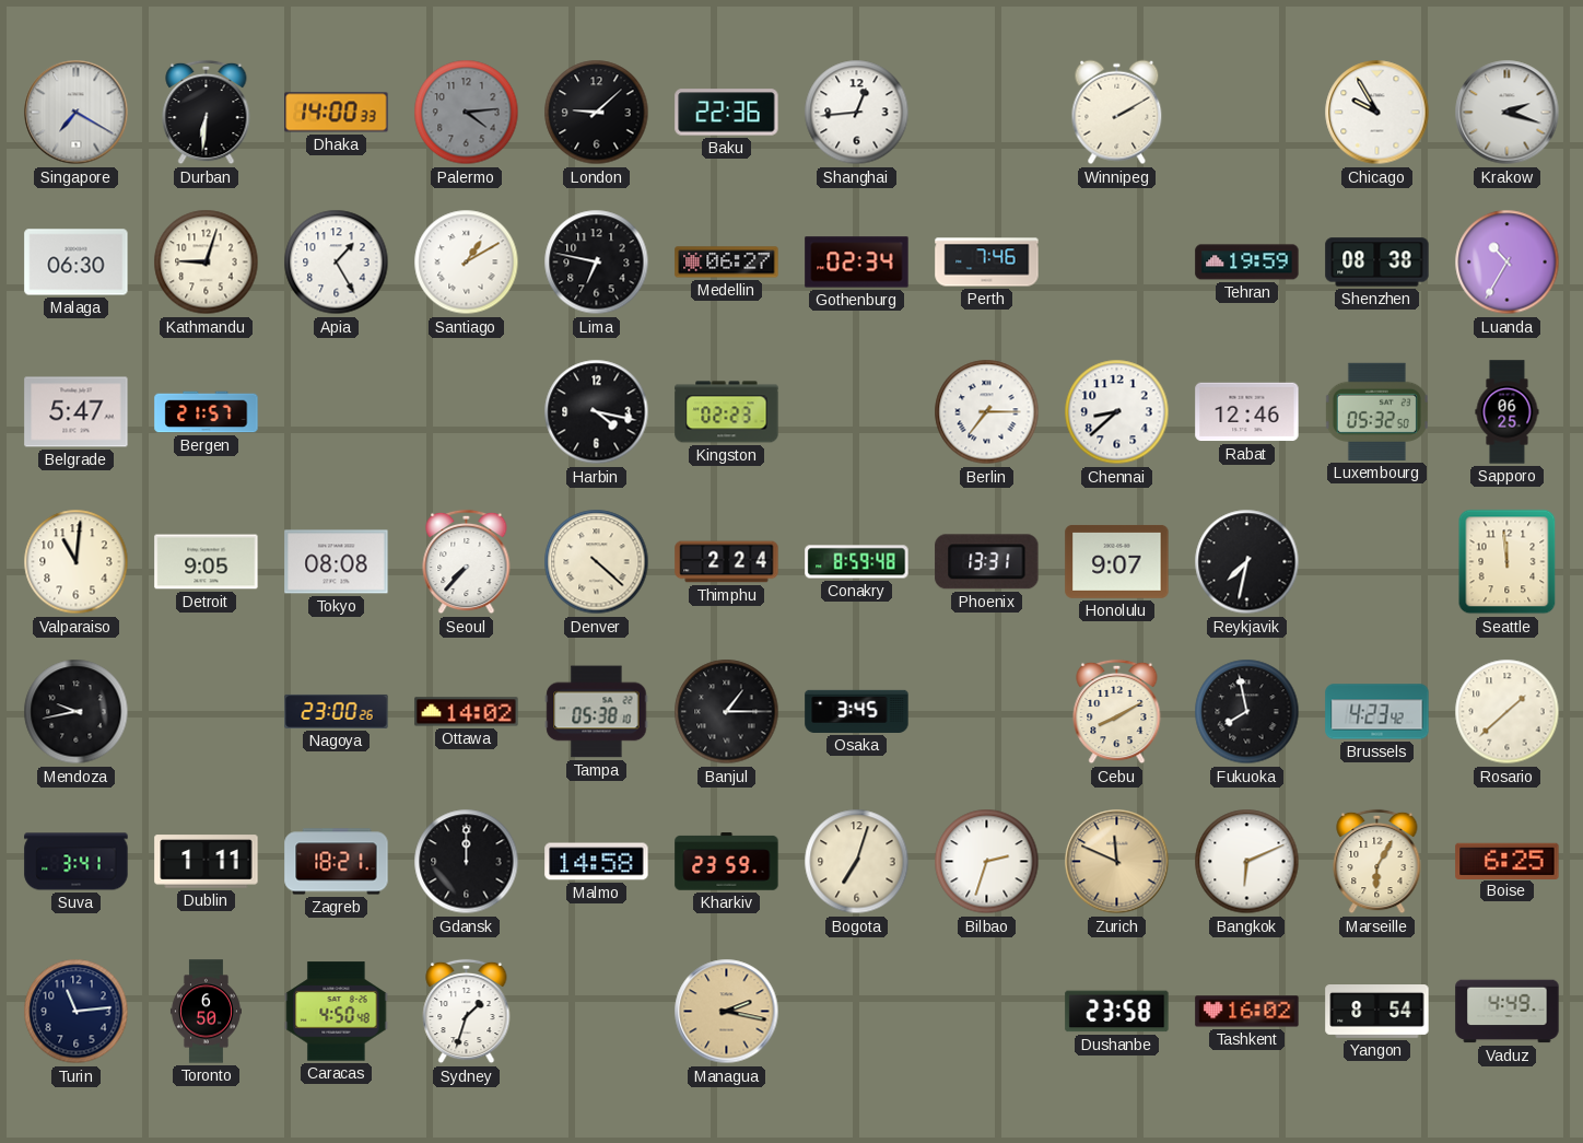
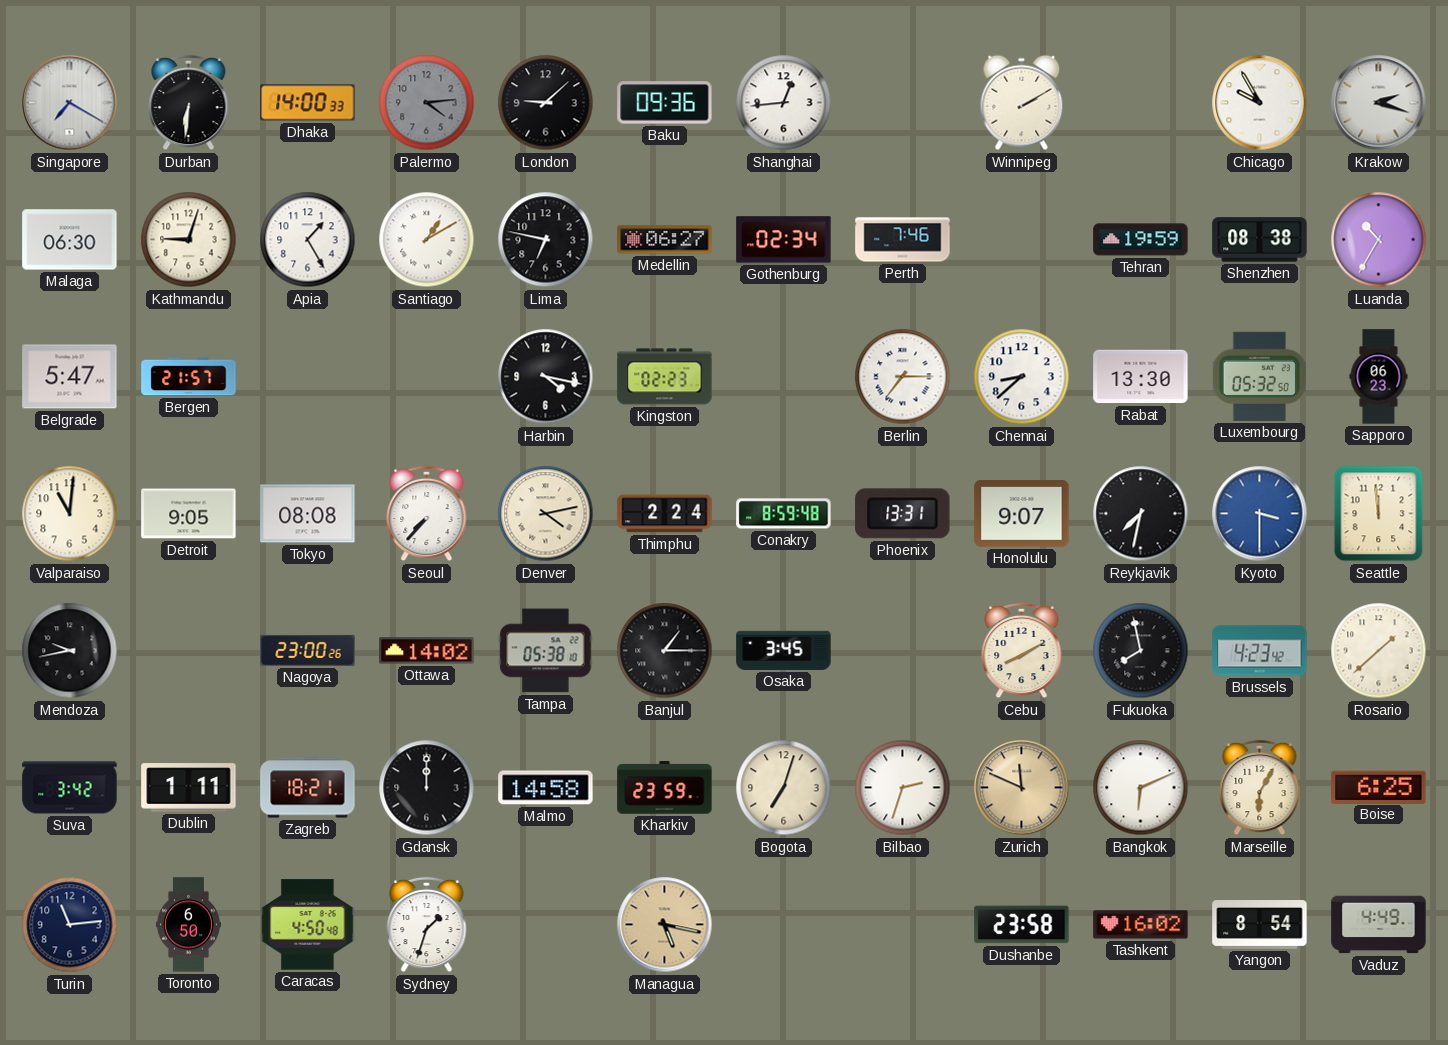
Baku: 22:36 -> 09:36
Rabat: 12:46 -> 13:30
Sapporo: 06:25 -> 06:23
Denver: 4:22 -> 4:13
Kyoto: none -> 3:30
Suva: 3:41 -> 3:42
Managua: 2:17 -> 5:17
